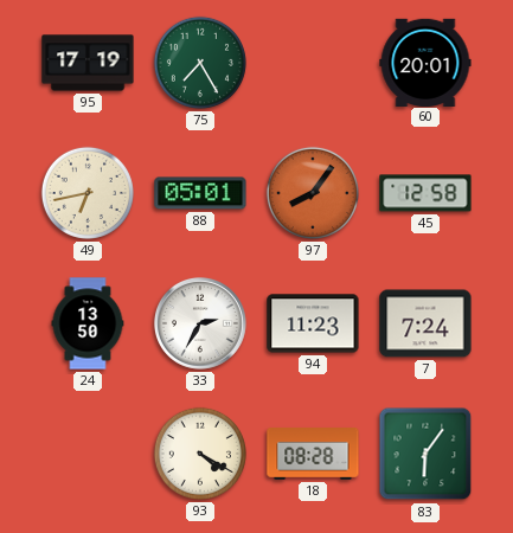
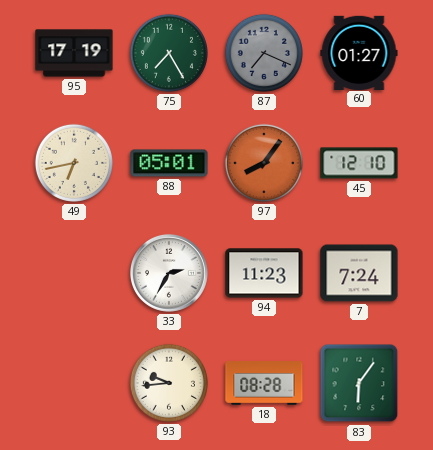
87: none -> 7:19
60: 20:01 -> 01:27
45: 12:58 -> 12:10
24: 13:50 -> none
93: 4:20 -> 9:44
